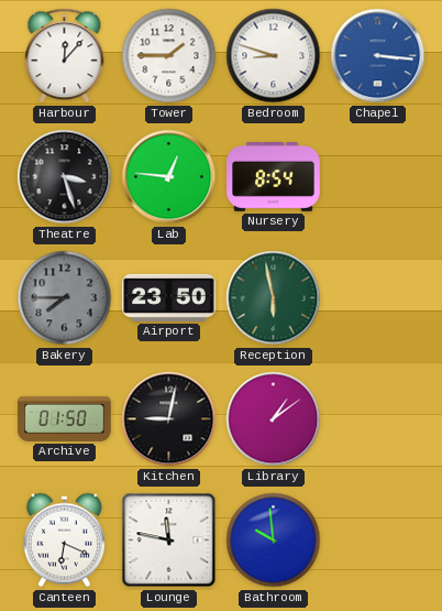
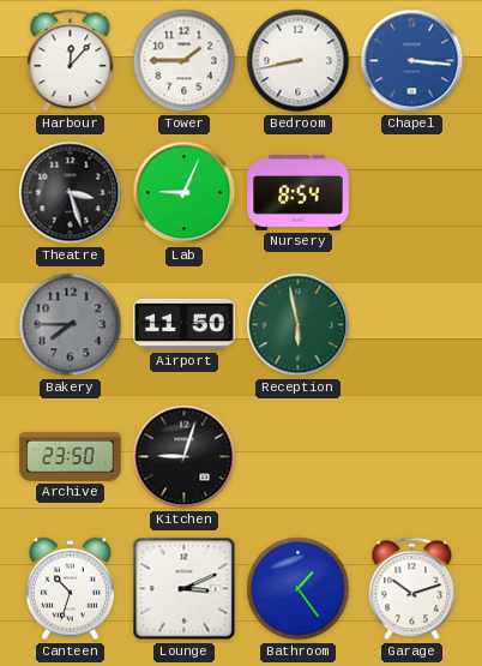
Bedroom: 8:48 -> 8:43
Lab: 12:46 -> 9:04
Airport: 23:50 -> 11:50
Archive: 01:50 -> 23:50
Kitchen: 9:02 -> 9:03
Library: 1:09 -> none
Canteen: 6:19 -> 10:33
Lounge: 11:47 -> 3:11
Bathroom: 9:59 -> 1:24
Garage: none -> 10:12
